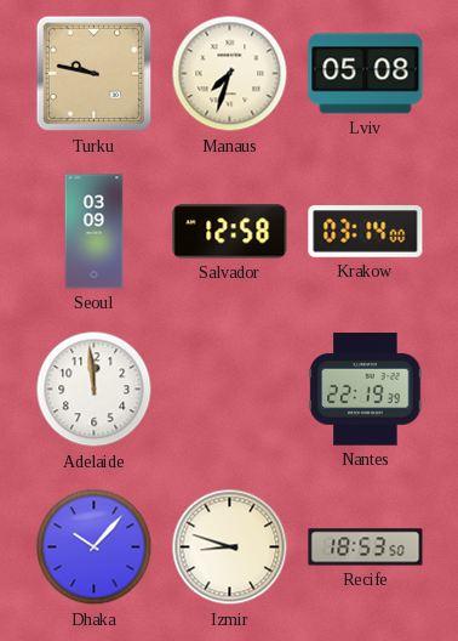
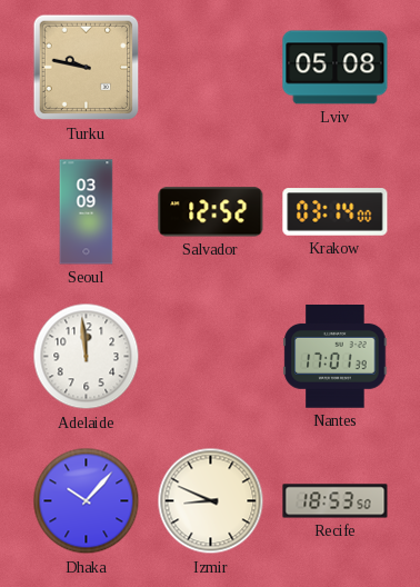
Manaus: 7:33 -> none
Salvador: 12:58 -> 12:52
Nantes: 22:19 -> 17:01
Izmir: 8:48 -> 8:49
